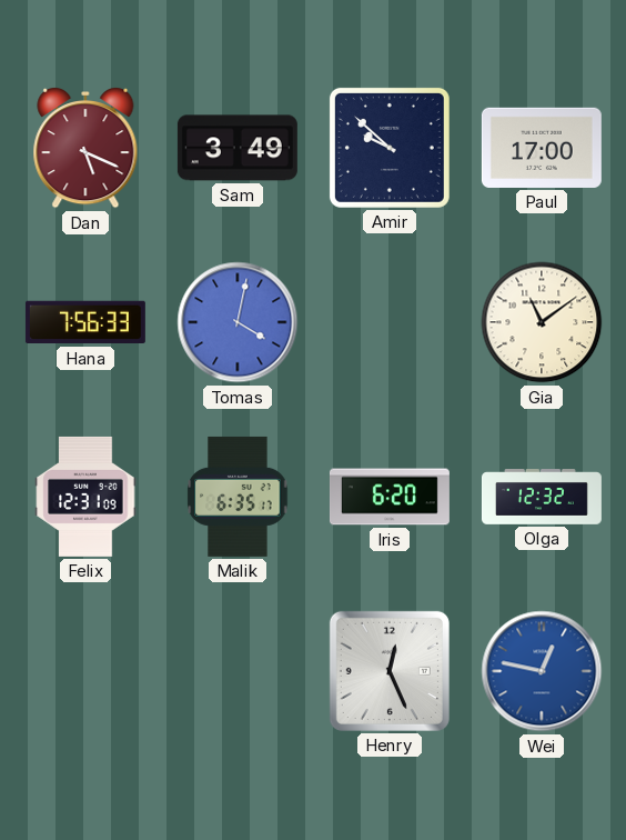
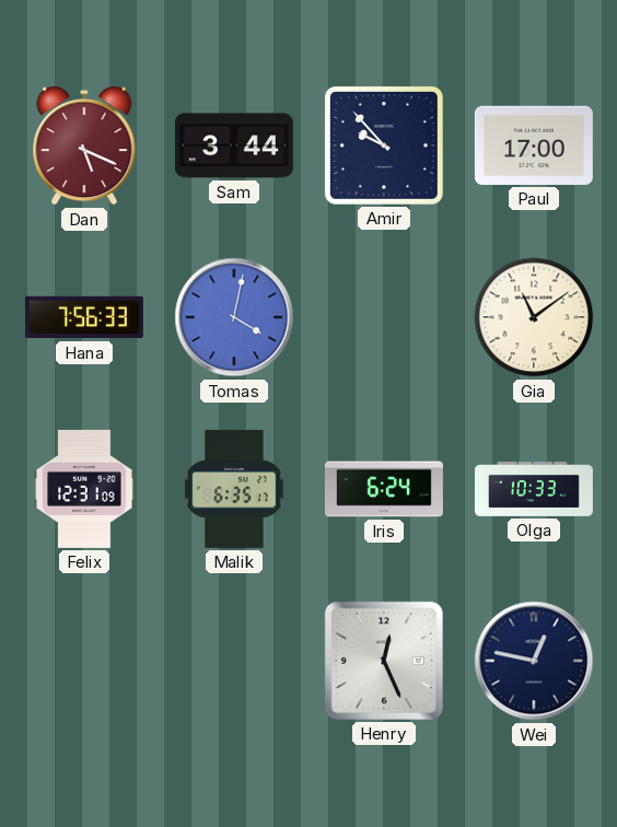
Sam: 3:49 -> 3:44
Amir: 9:52 -> 9:53
Iris: 6:20 -> 6:24
Olga: 12:32 -> 10:33
Wei dial: blue -> navy
